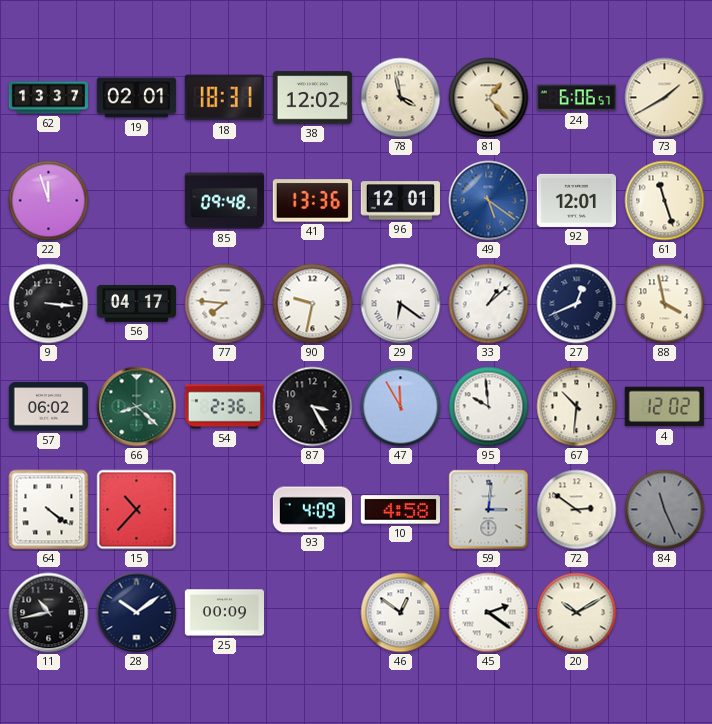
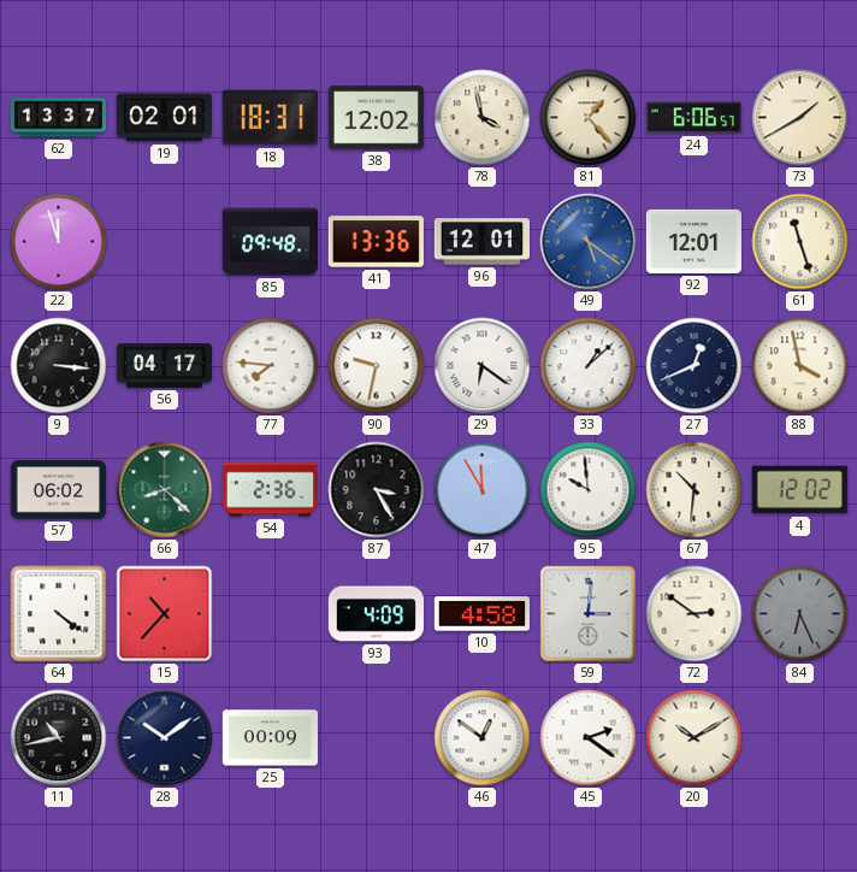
84: 11:26 -> 6:26
